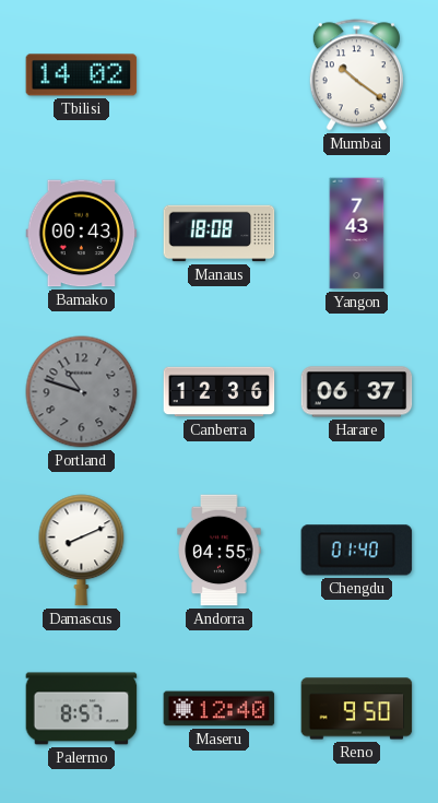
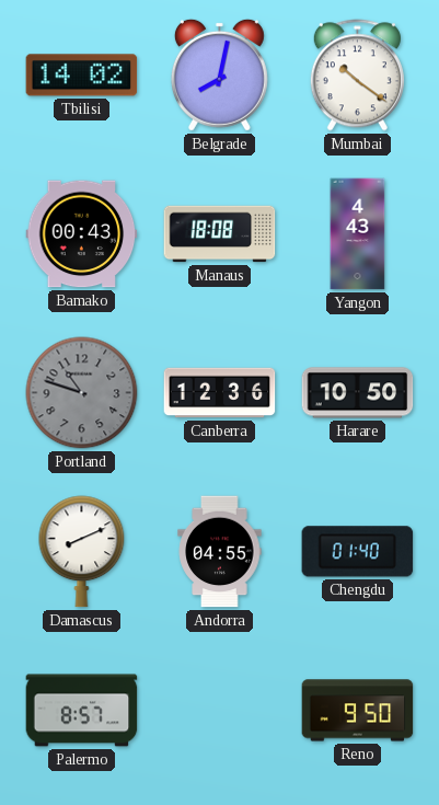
Belgrade: none -> 8:02
Yangon: 7:43 -> 4:43
Harare: 06:37 -> 10:50
Maseru: 12:40 -> none
